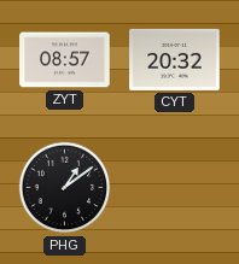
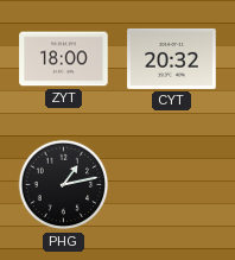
ZYT: 08:57 -> 18:00
PHG: 1:09 -> 1:13
